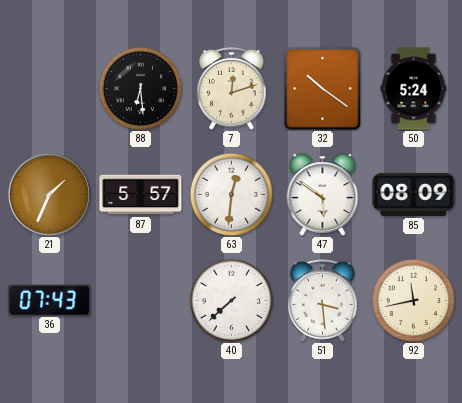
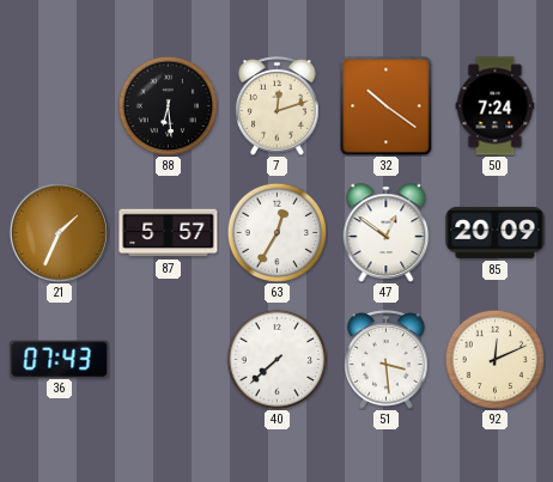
50: 5:24 -> 7:24
63: 12:31 -> 12:35
47: 5:51 -> 12:51
85: 08:09 -> 20:09
92: 11:43 -> 12:11
